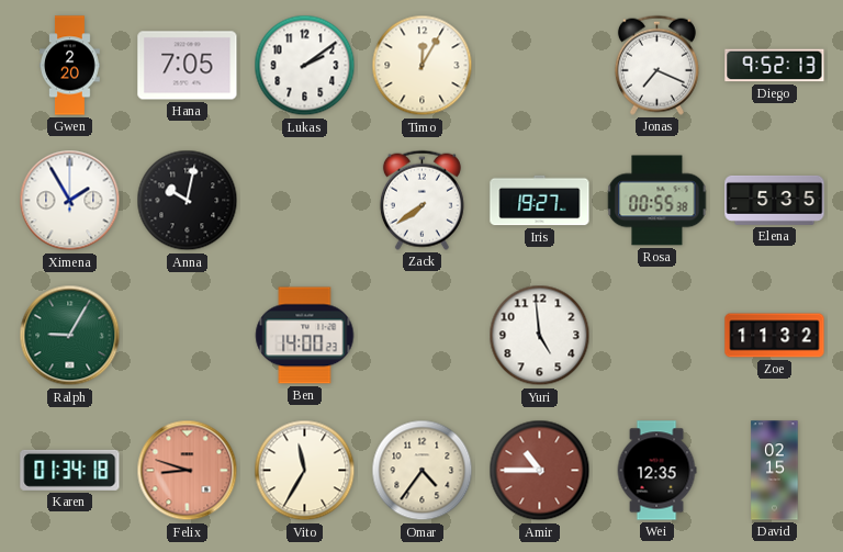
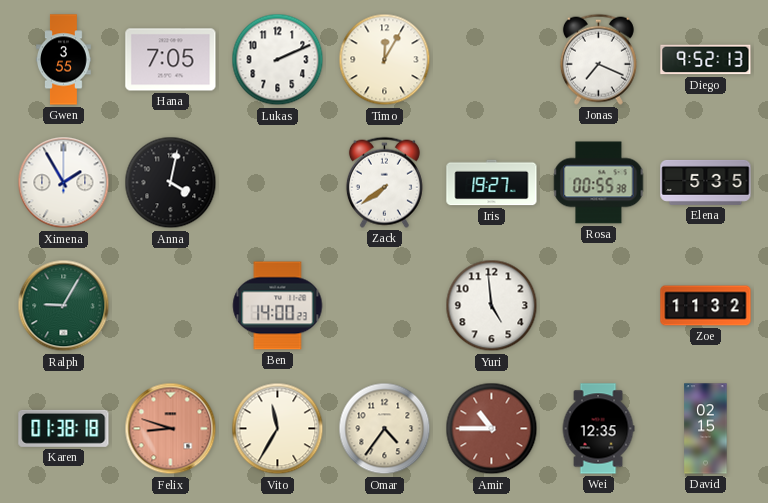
Gwen: 2:20 -> 3:55
Lukas: 2:09 -> 2:11
Anna: 10:02 -> 4:02
Karen: 01:34 -> 01:38
